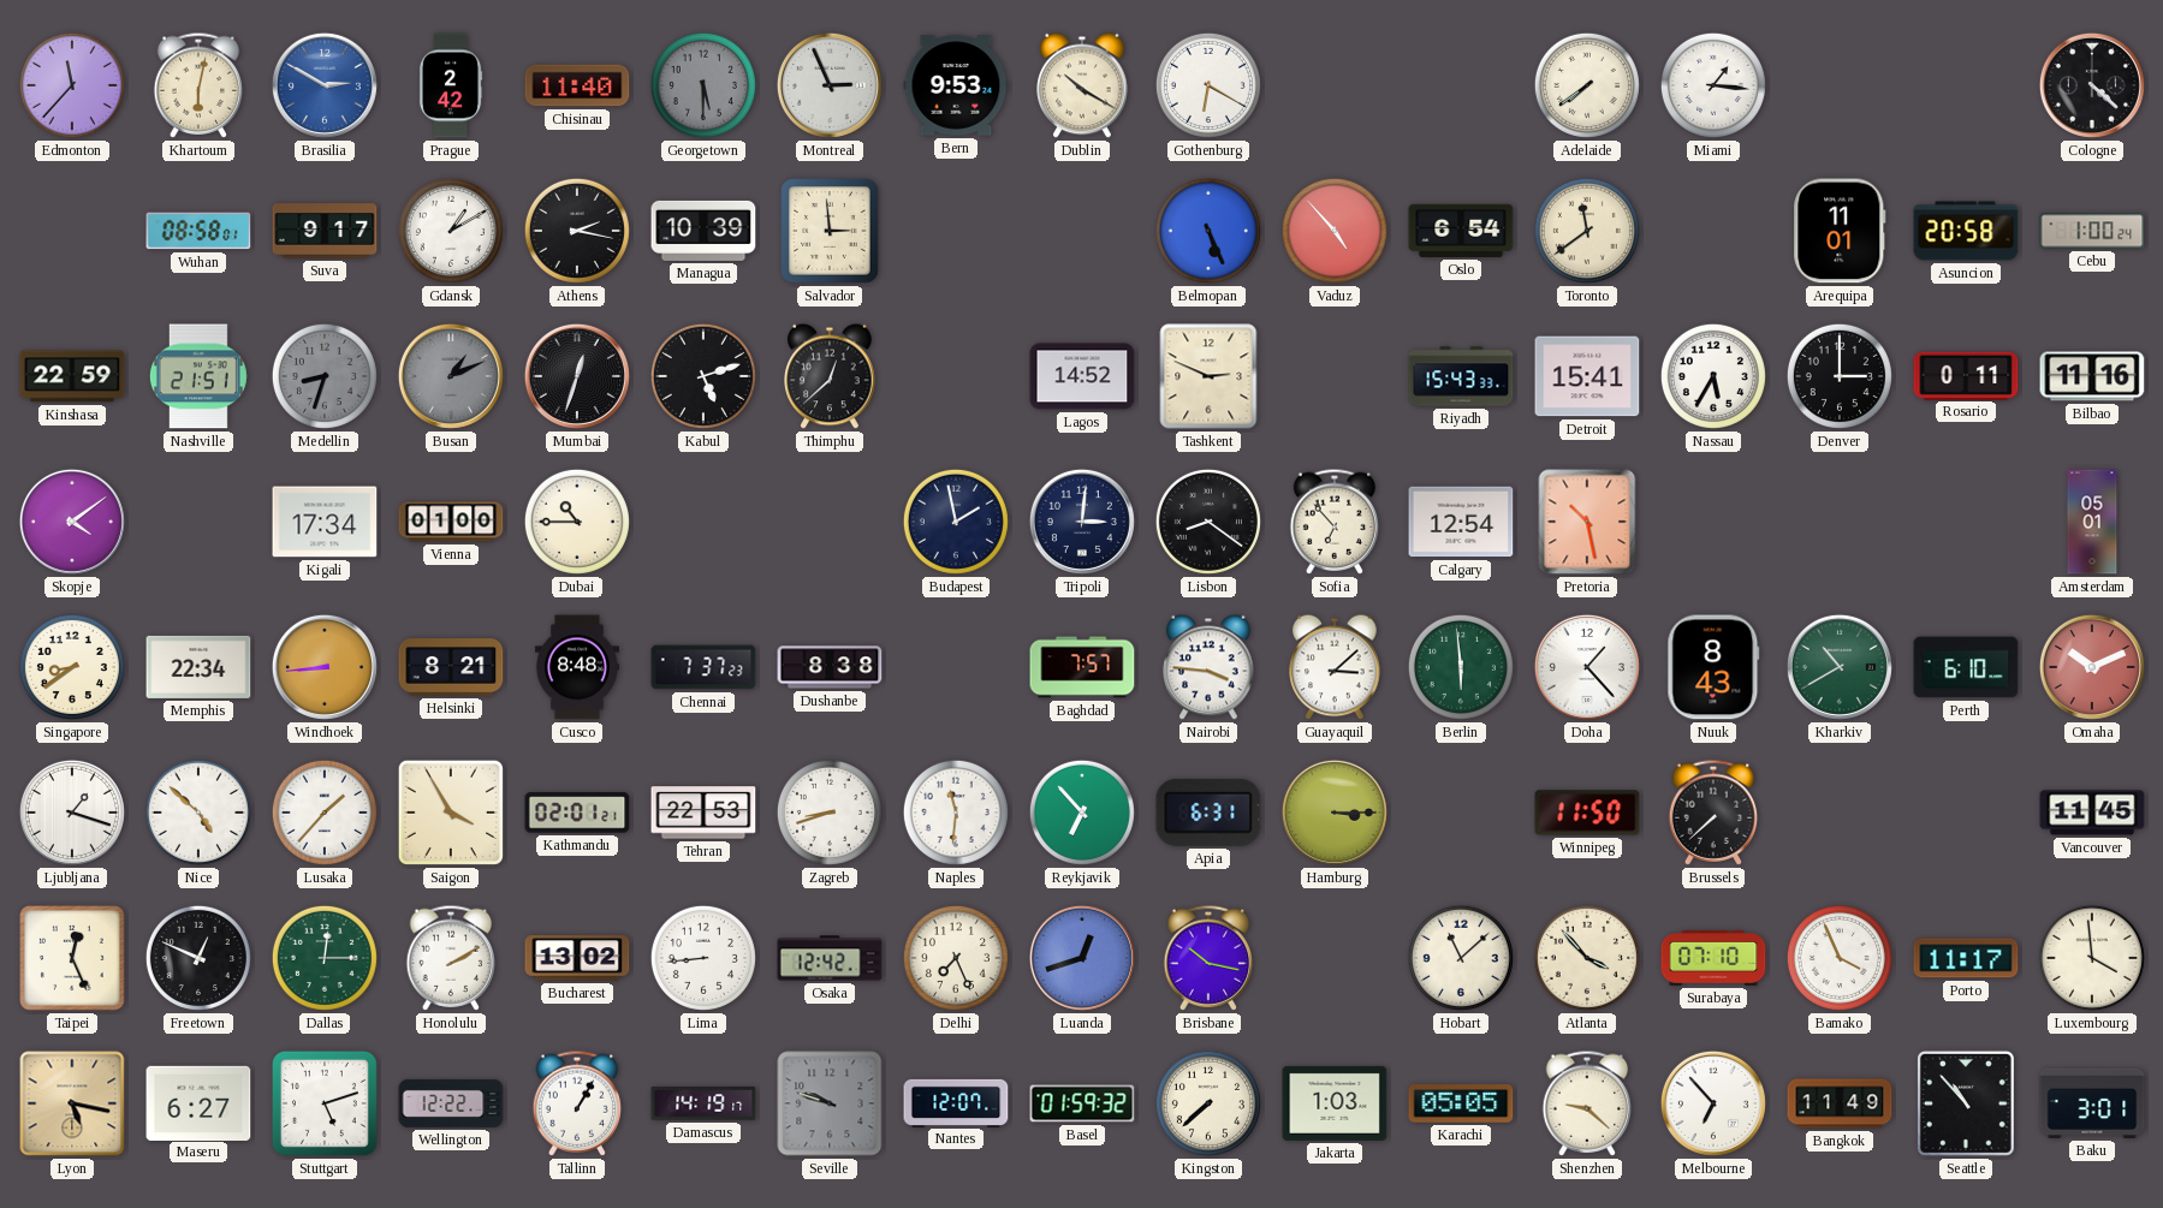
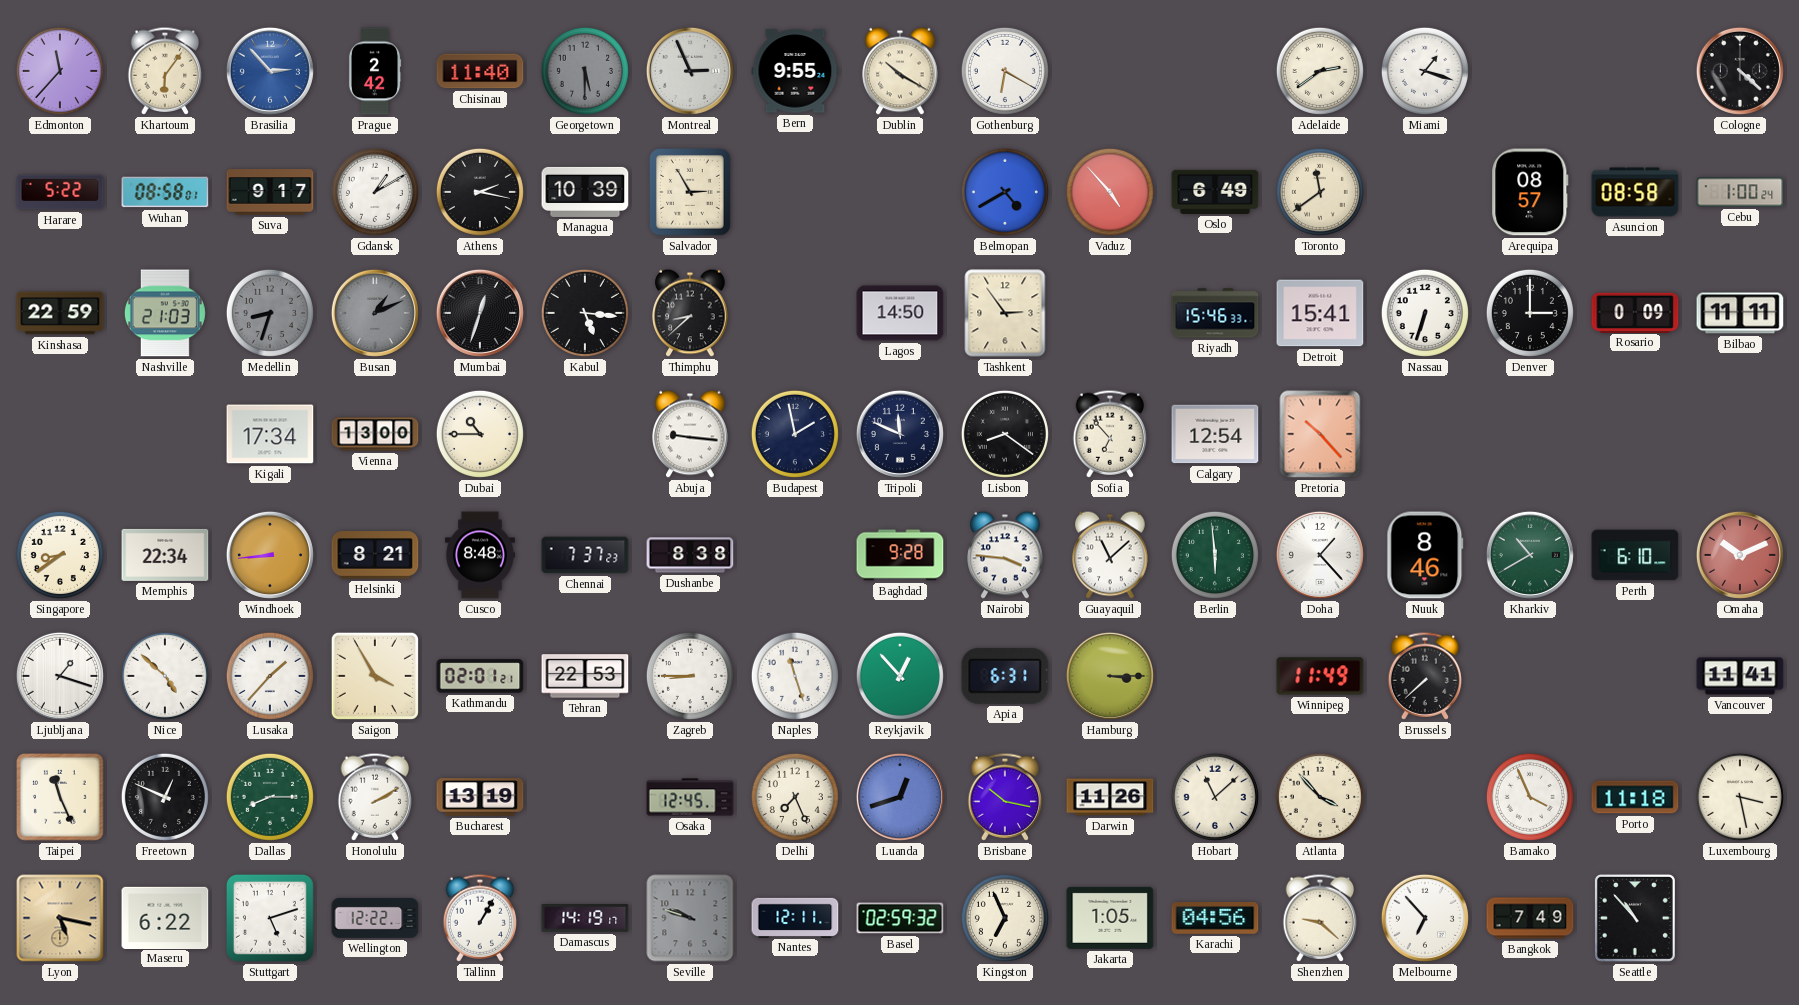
Khartoum: 6:02 -> 6:06
Brasilia: 2:50 -> 2:53
Bern: 9:53 -> 9:55
Adelaide: 7:39 -> 2:39
Miami: 1:16 -> 1:18
Harare: none -> 5:22
Salvador: 2:59 -> 2:55
Belmopan: 5:26 -> 4:40
Oslo: 6:54 -> 6:49
Arequipa: 11:01 -> 08:57
Asuncion: 20:58 -> 08:58
Nashville: 21:51 -> 21:03
Kabul: 5:12 -> 5:16
Thimphu: 12:38 -> 8:38
Lagos: 14:52 -> 14:50
Tashkent: 2:49 -> 2:54
Riyadh: 15:43 -> 15:46
Nassau: 5:35 -> 6:33
Rosario: 0:11 -> 0:09
Bilbao: 11:16 -> 11:11
Skopje: 4:09 -> none
Vienna: 01:00 -> 13:00
Abuja: none -> 9:16
Tripoli: 3:01 -> 11:49
Pretoria: 10:28 -> 10:23
Amsterdam: 05:01 -> none
Baghdad: 7:57 -> 9:28
Guayaquil: 3:08 -> 11:08
Nuuk: 8:43 -> 8:46
Zagreb: 8:42 -> 8:45
Naples: 11:31 -> 11:27
Reykjavik: 6:53 -> 12:53
Winnipeg: 11:50 -> 11:49
Vancouver: 11:45 -> 11:41
Taipei: 12:26 -> 11:26
Dallas: 12:15 -> 8:15
Bucharest: 13:02 -> 13:19
Lima: 8:44 -> none
Osaka: 12:42 -> 12:45
Darwin: none -> 11:26
Surabaya: 07:10 -> none
Porto: 11:17 -> 11:18
Luxembourg: 3:59 -> 3:28
Maseru: 6:27 -> 6:22
Nantes: 12:07 -> 12:11
Basel: 01:59 -> 02:59
Kingston: 7:38 -> 6:56
Jakarta: 1:03 -> 1:05
Karachi: 05:05 -> 04:56
Bangkok: 11:49 -> 7:49
Baku: 3:01 -> none
